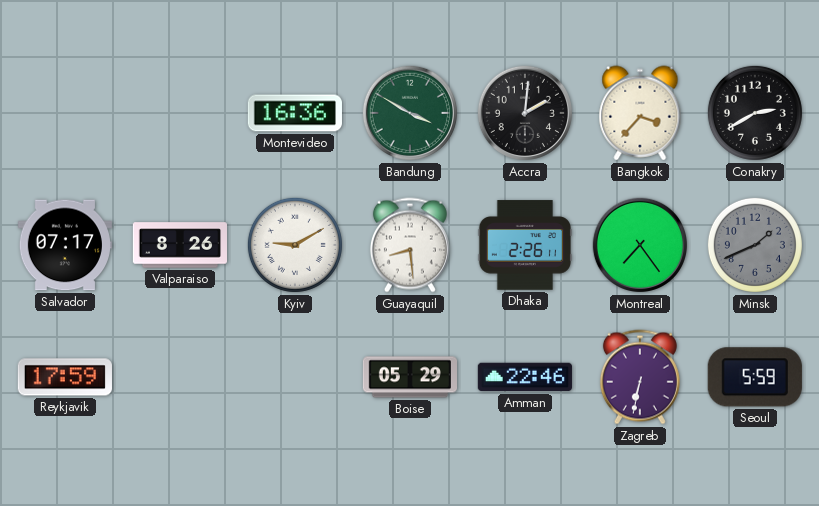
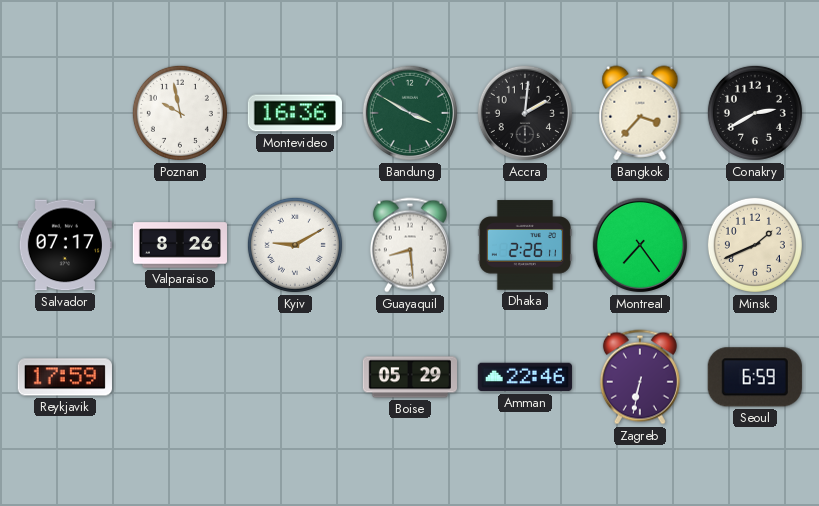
Poznan: none -> 9:58
Minsk dial: grey -> cream
Seoul: 5:59 -> 6:59
